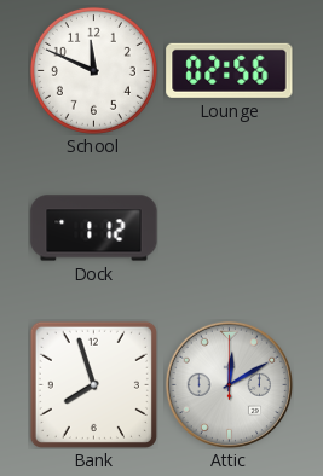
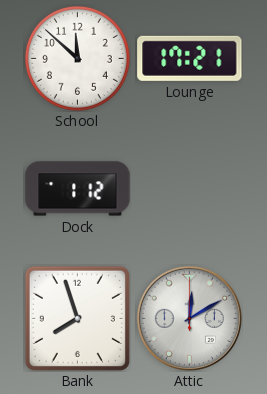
School: 11:49 -> 11:52
Lounge: 02:56 -> 17:21
